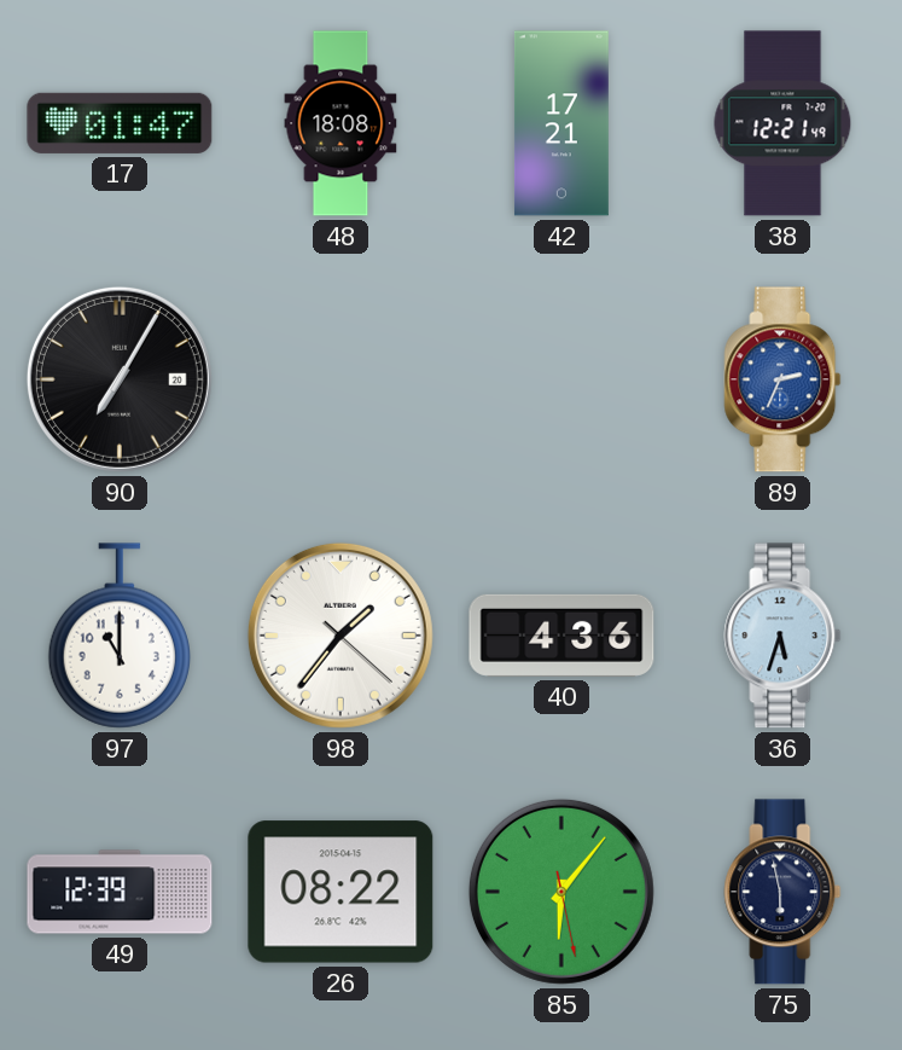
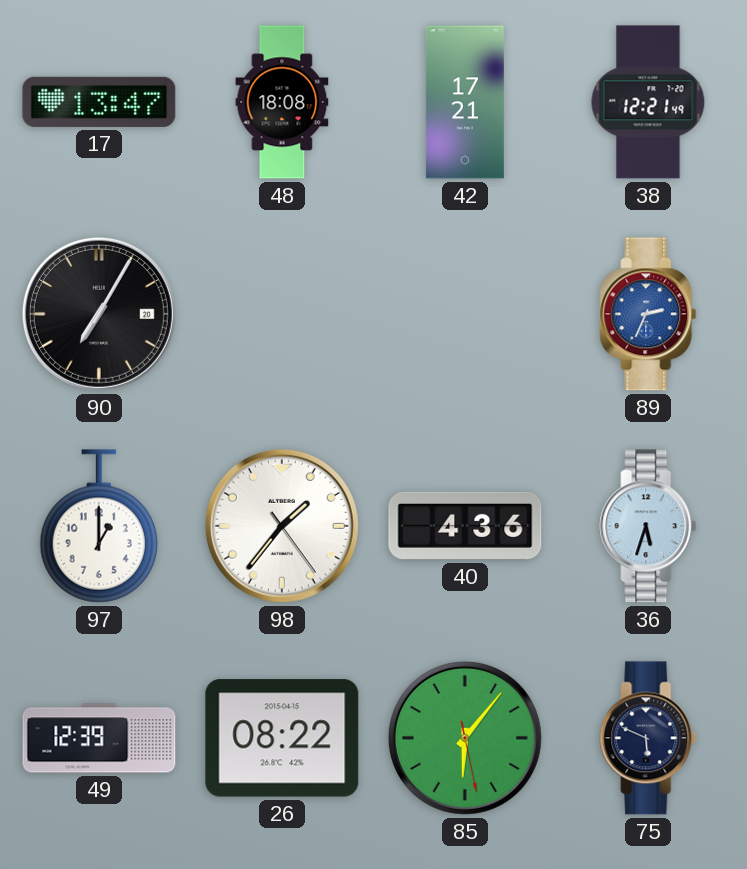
17: 01:47 -> 13:47
97: 11:00 -> 1:00
98: 1:36:22 -> 1:36:24
75: 5:58 -> 5:49
